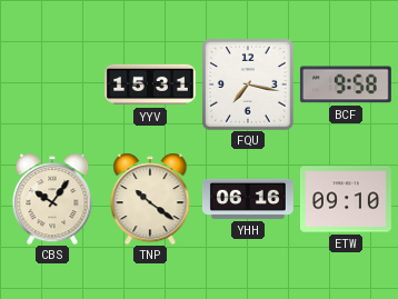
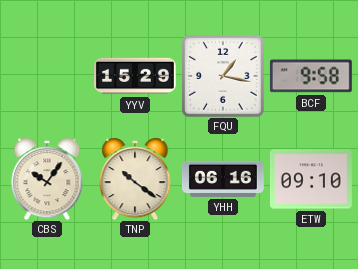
YYV: 15:31 -> 15:29
FQU: 7:17 -> 1:17
